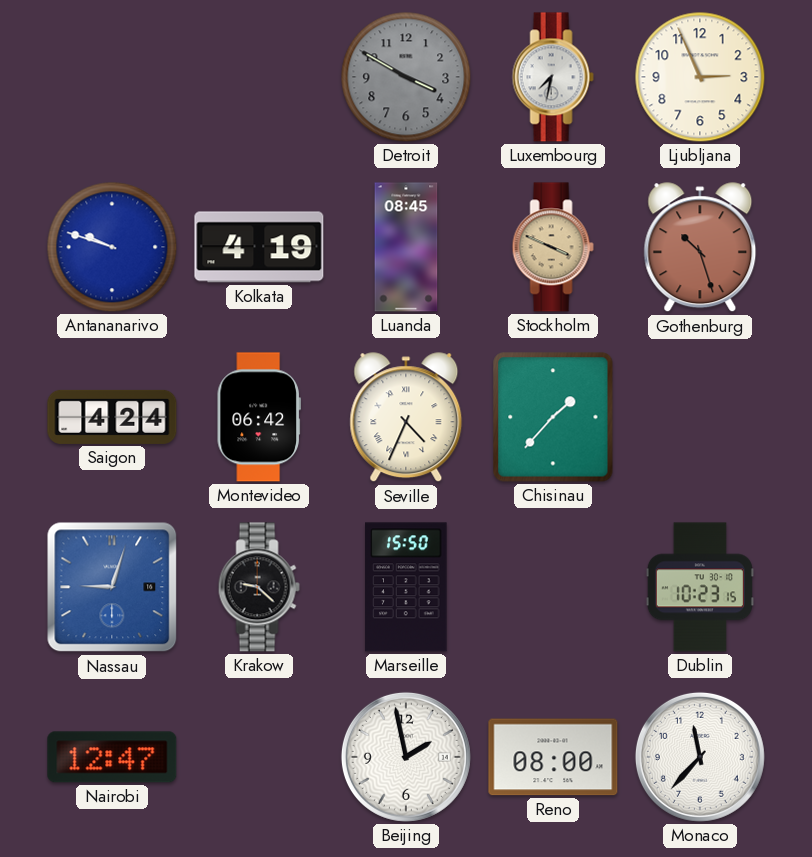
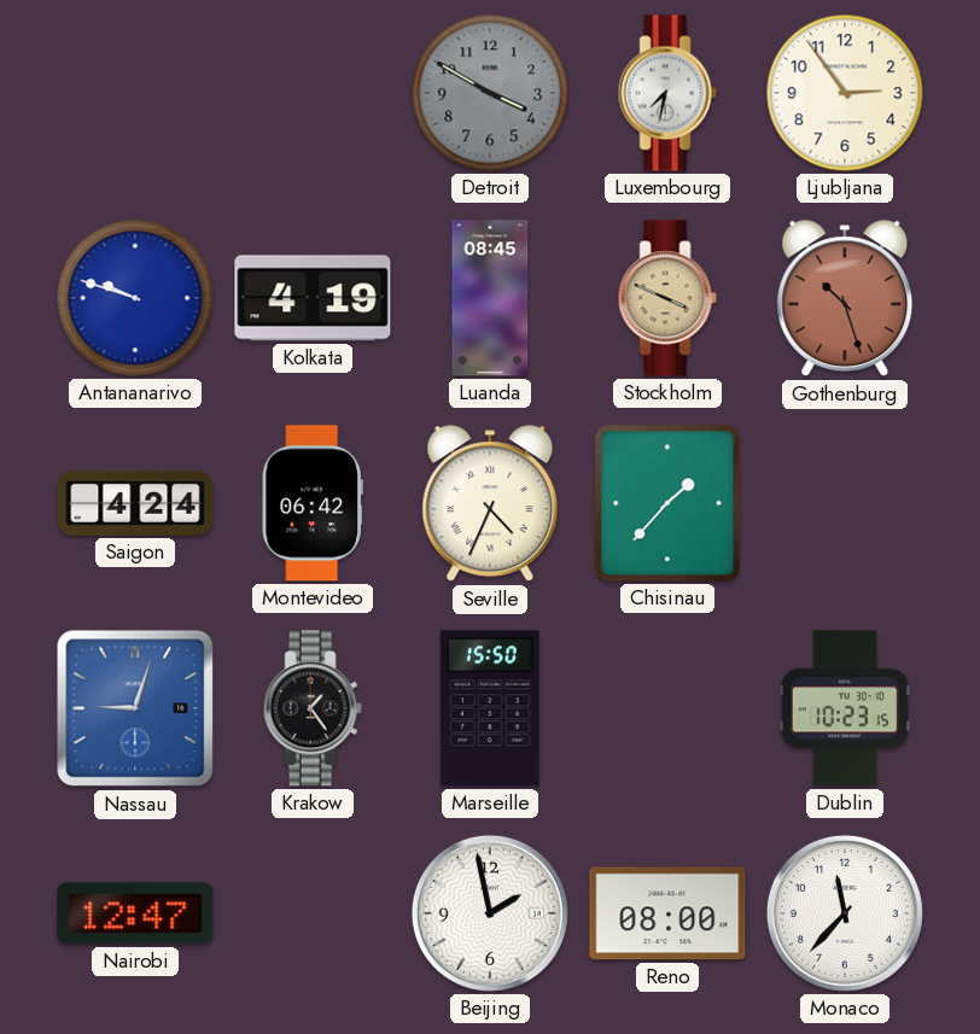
Ljubljana: 2:56 -> 2:54
Krakow: 9:22 -> 1:24
